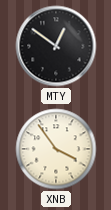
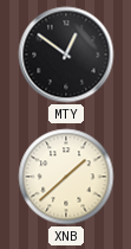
XNB: 3:54 -> 1:38
